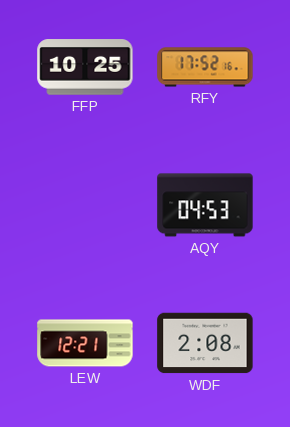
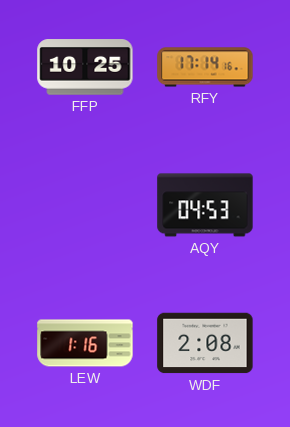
RFY: 17:52 -> 17:14
LEW: 12:21 -> 1:16
